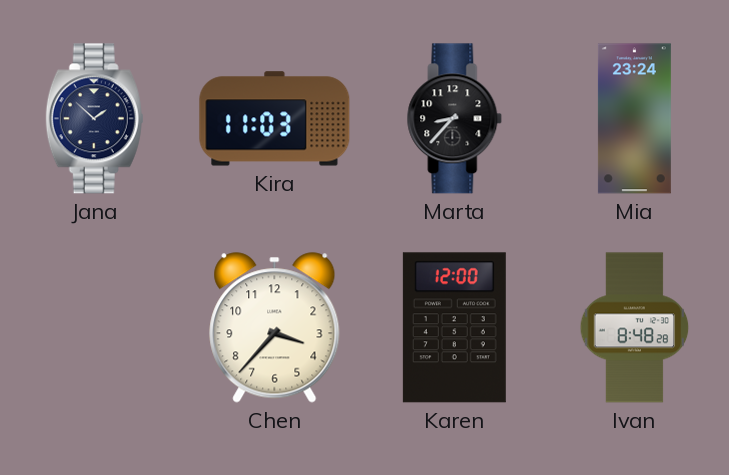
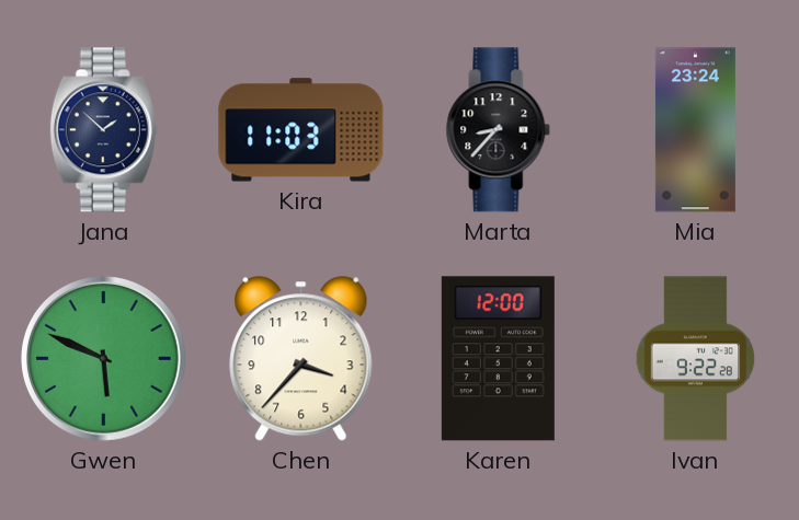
Gwen: none -> 5:49
Ivan: 8:48 -> 9:22
